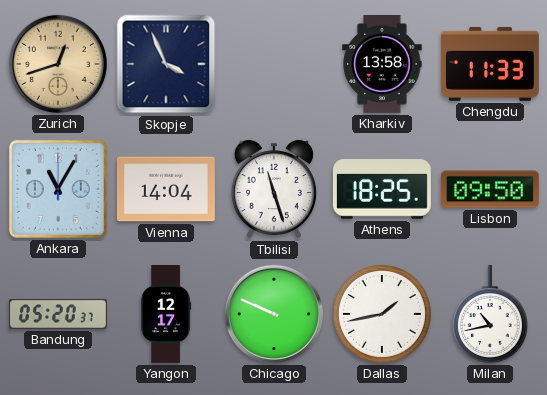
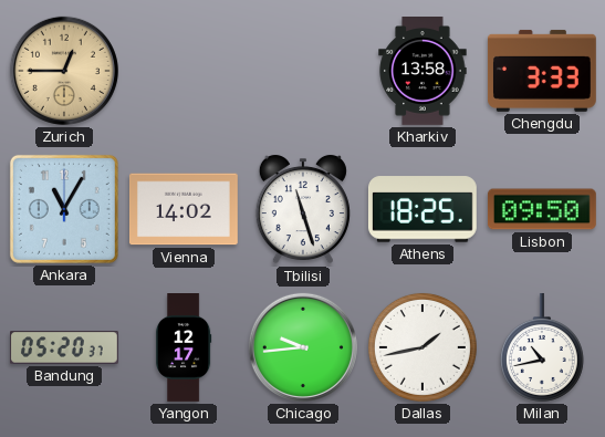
Zurich: 12:42 -> 12:45
Skopje: 3:56 -> none
Chengdu: 11:33 -> 3:33
Vienna: 14:04 -> 14:02
Chicago: 9:49 -> 9:44
